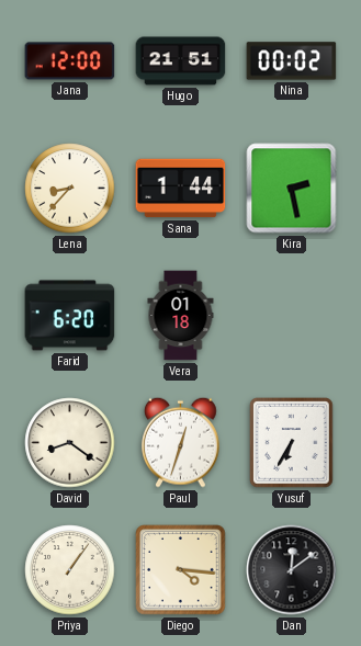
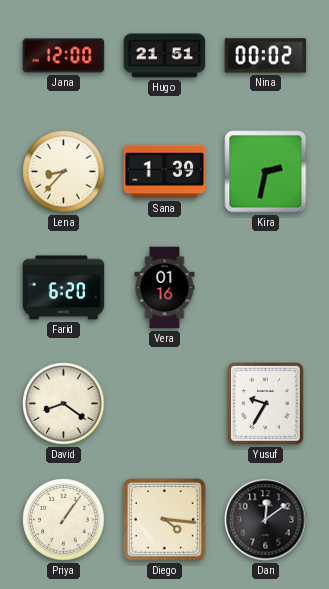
Sana: 1:44 -> 1:39
Kira: 2:28 -> 2:32
Vera: 01:18 -> 01:16
Paul: 12:33 -> none
Yusuf: 6:35 -> 9:35
